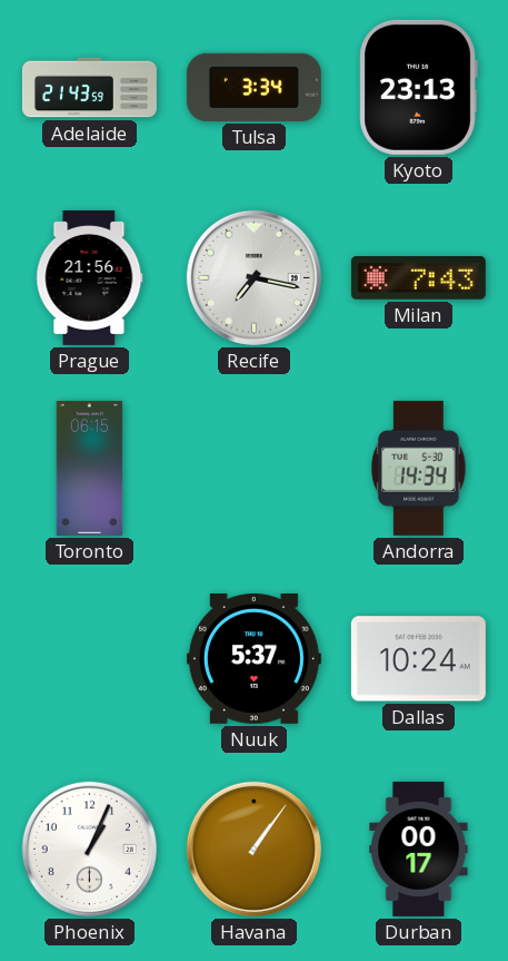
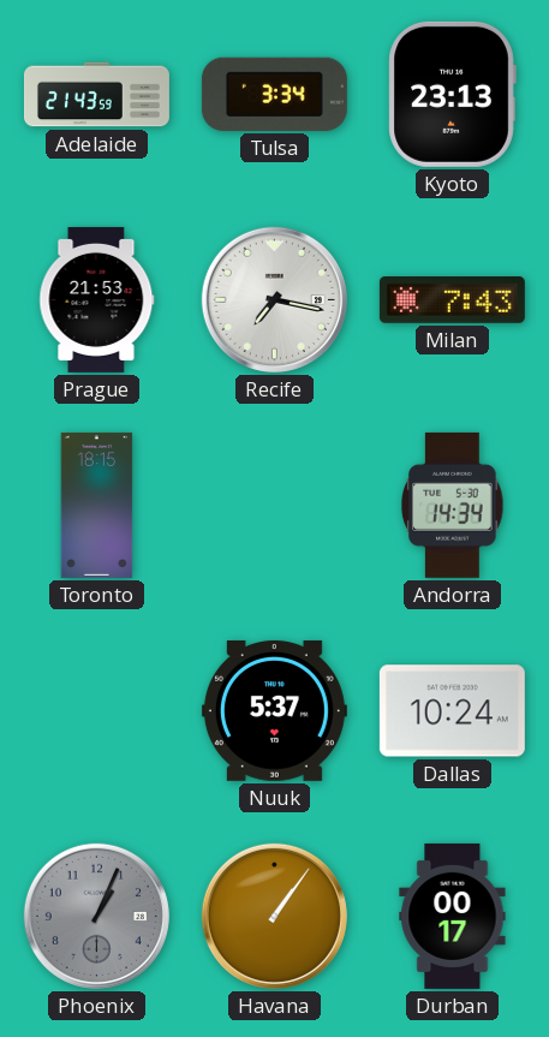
Prague: 21:56 -> 21:53
Toronto: 06:15 -> 18:15
Phoenix dial: white -> grey
